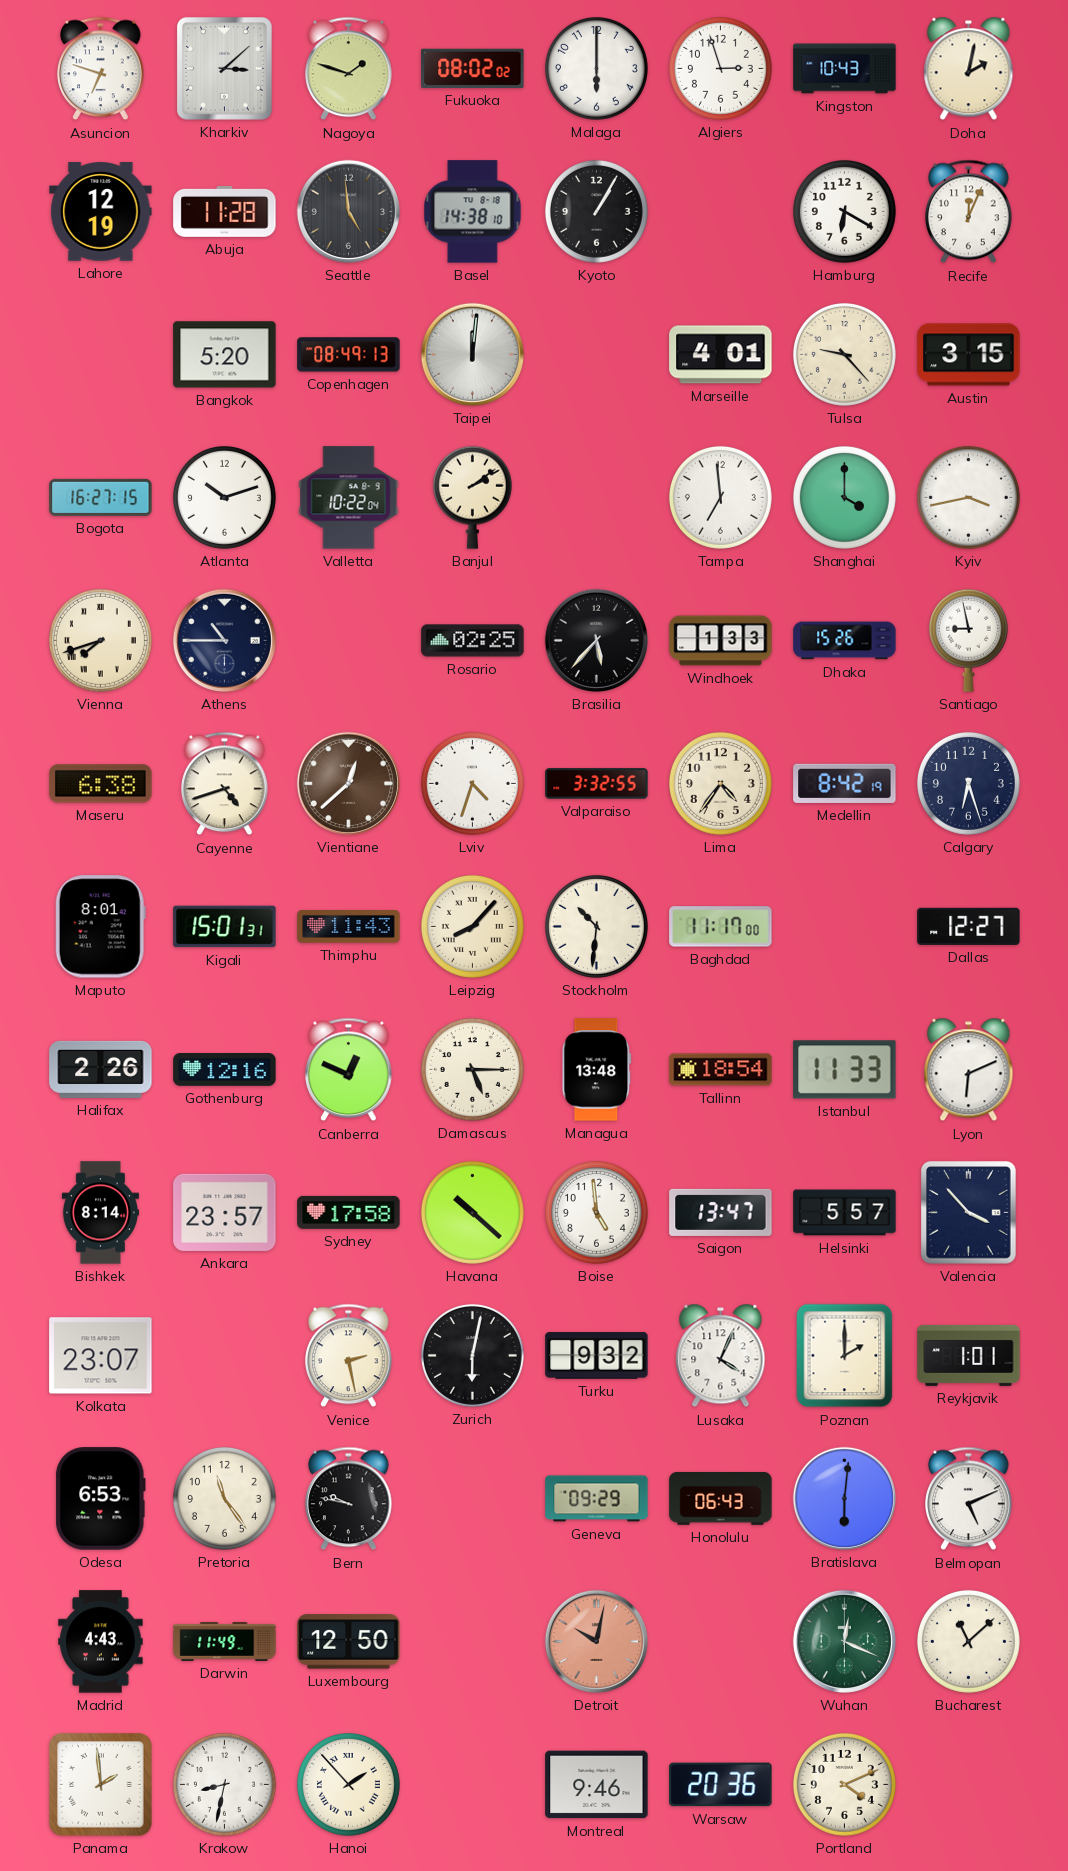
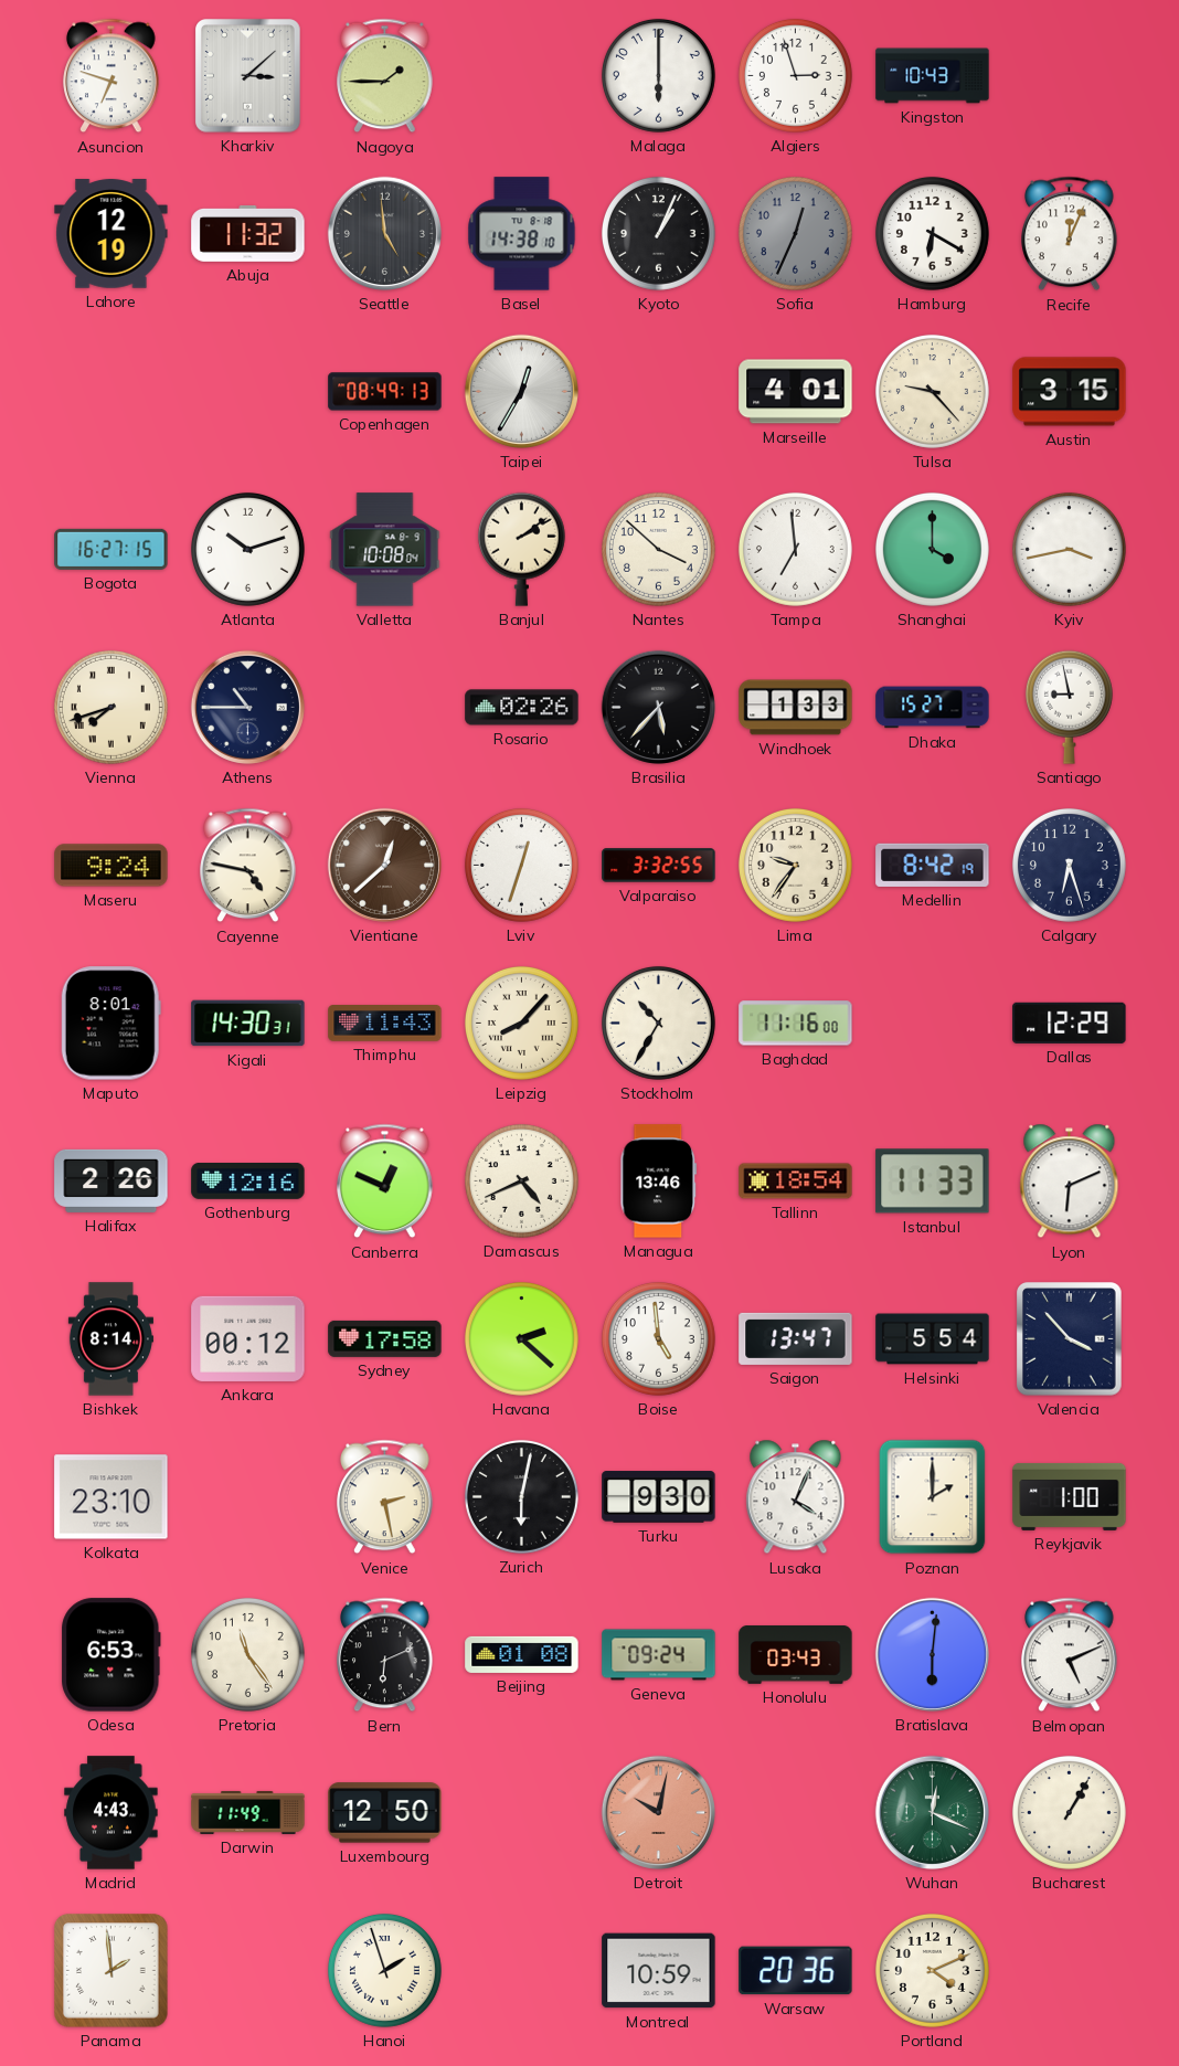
Nagoya: 1:48 -> 1:45
Fukuoka: 08:02 -> none
Doha: 2:02 -> none
Abuja: 11:28 -> 11:32
Kyoto: 1:05 -> 1:04
Sofia: none -> 12:34
Bangkok: 5:20 -> none
Taipei: 12:01 -> 12:35
Valletta: 10:22 -> 10:08
Nantes: none -> 3:52
Rosario: 02:25 -> 02:26
Dhaka: 15:26 -> 15:27
Maseru: 6:38 -> 9:24
Cayenne: 4:42 -> 4:47
Lviv: 4:33 -> 12:33
Lima: 4:36 -> 9:36
Kigali: 15:01 -> 14:30
Stockholm: 10:31 -> 10:35
Baghdad: 11:17 -> 11:16
Dallas: 12:27 -> 12:29
Damascus: 5:15 -> 4:41
Managua: 13:48 -> 13:46
Ankara: 23:57 -> 00:12
Havana: 10:22 -> 2:22
Helsinki: 5:57 -> 5:54
Kolkata: 23:07 -> 23:10
Turku: 9:32 -> 9:30
Reykjavik: 1:01 -> 1:00
Bern: 9:47 -> 6:11
Beijing: none -> 01:08
Geneva: 09:29 -> 09:24
Honolulu: 06:43 -> 03:43
Bucharest: 11:08 -> 1:05
Krakow: 8:32 -> none
Hanoi: 1:53 -> 1:57
Montreal: 9:46 -> 10:59
